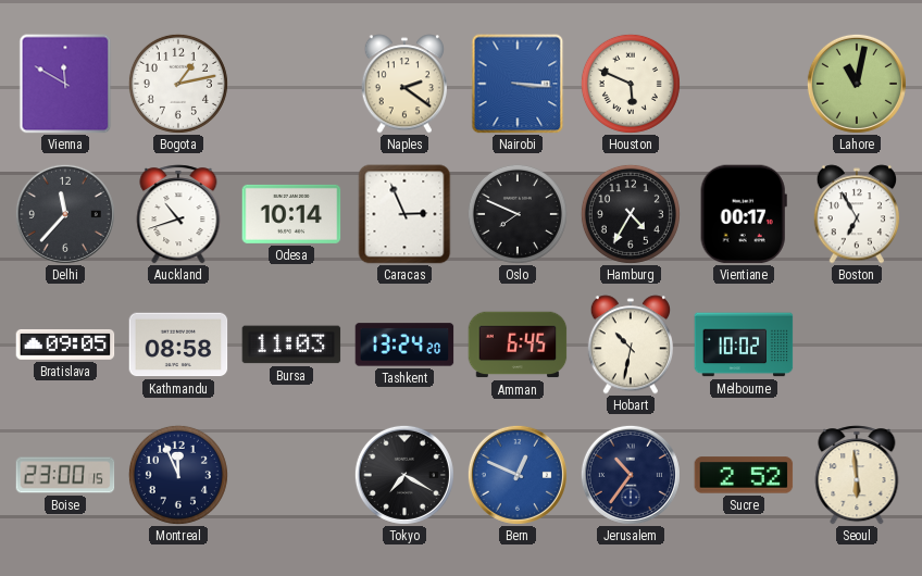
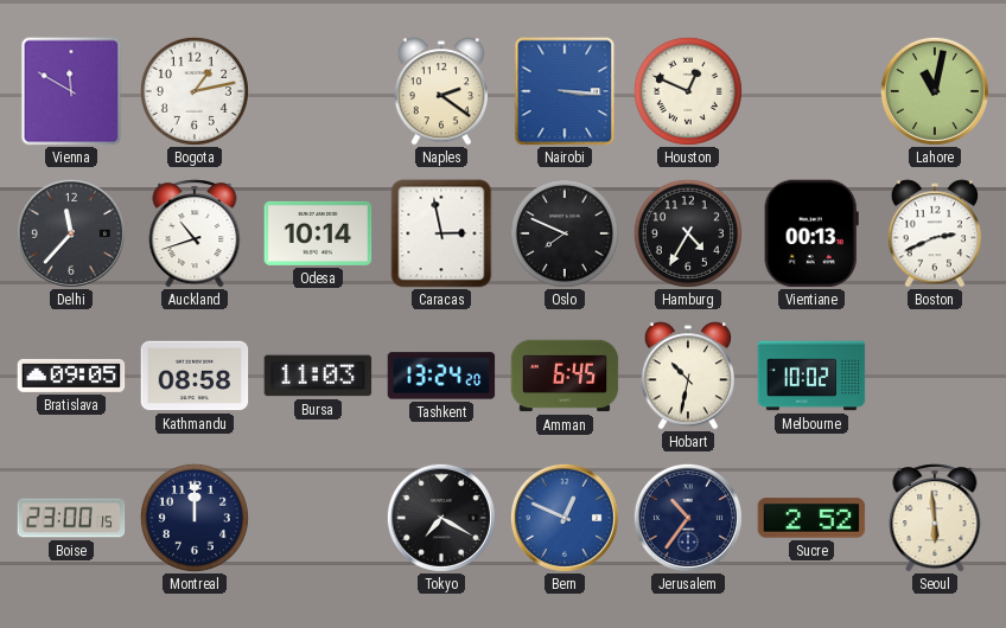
Houston: 5:49 -> 12:49
Caracas: 2:56 -> 2:58
Vientiane: 00:17 -> 00:13
Boston: 6:55 -> 2:41
Montreal: 11:56 -> 12:00
